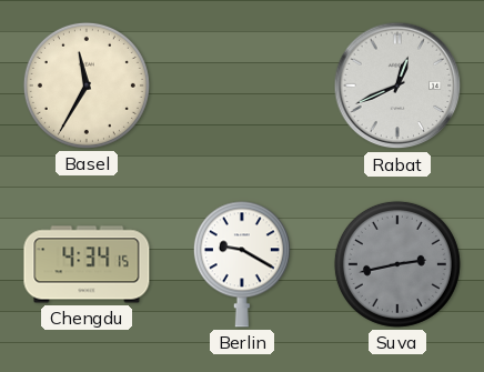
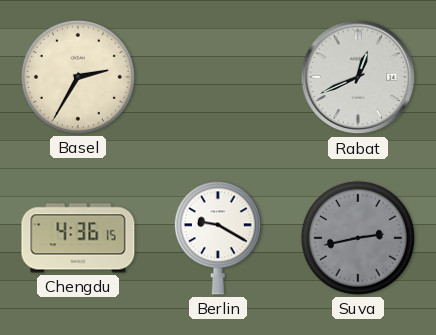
Basel: 11:35 -> 2:35
Chengdu: 4:34 -> 4:36
